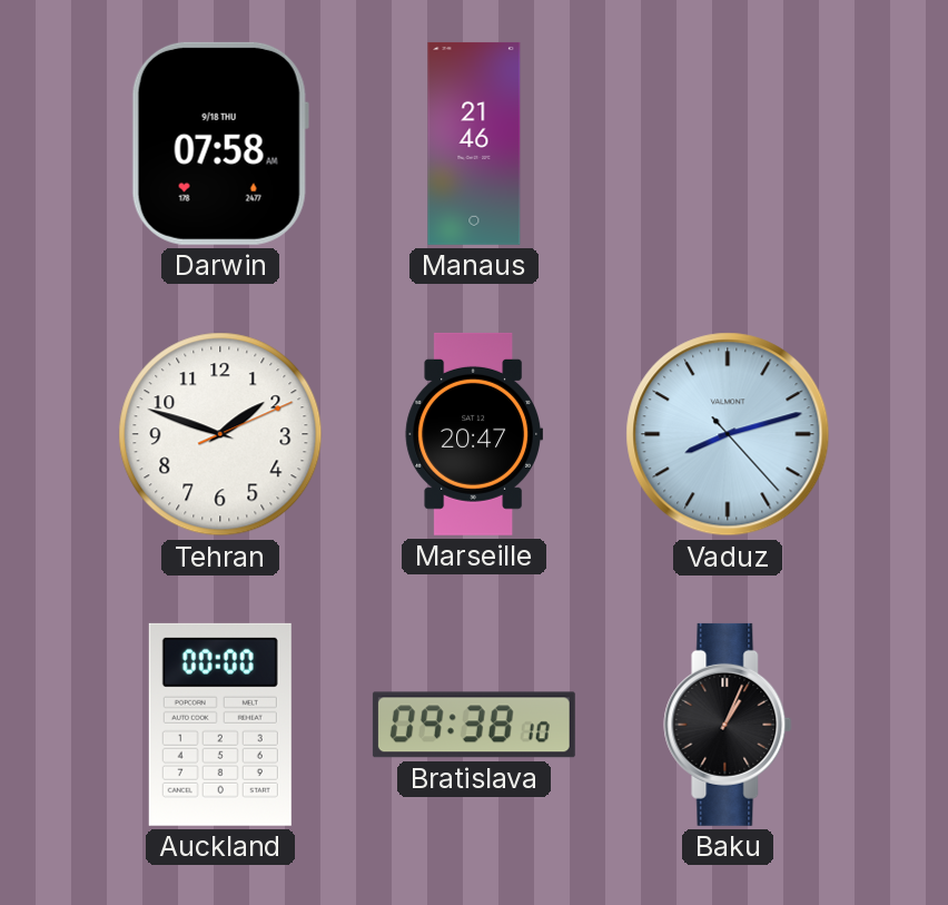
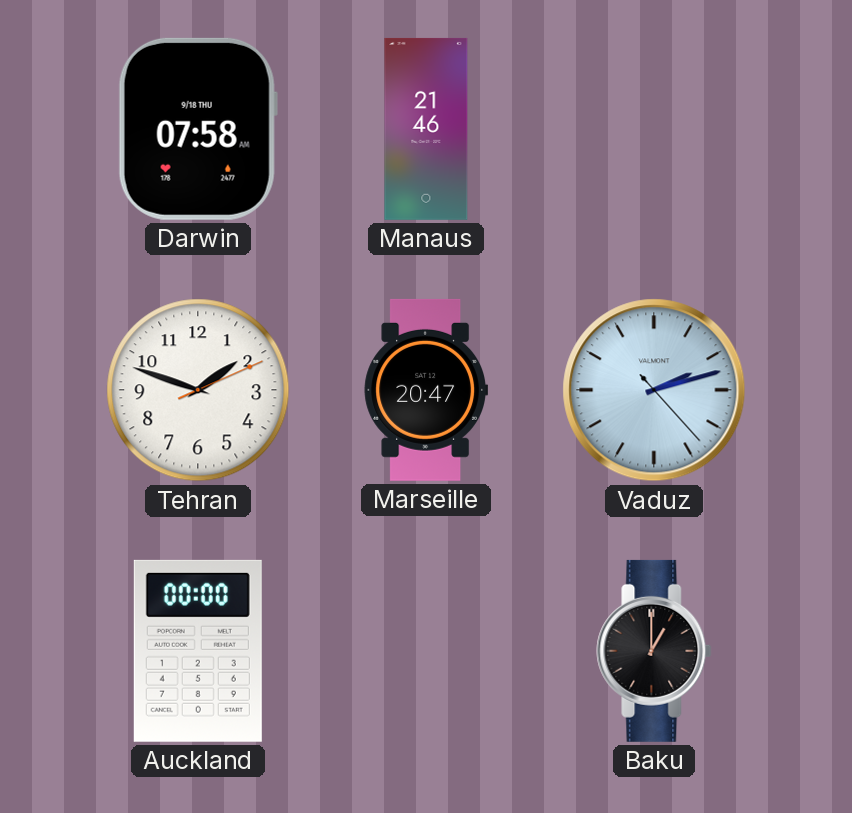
Vaduz: 8:12 -> 2:12
Bratislava: 09:38 -> none
Baku: 1:04 -> 1:00
